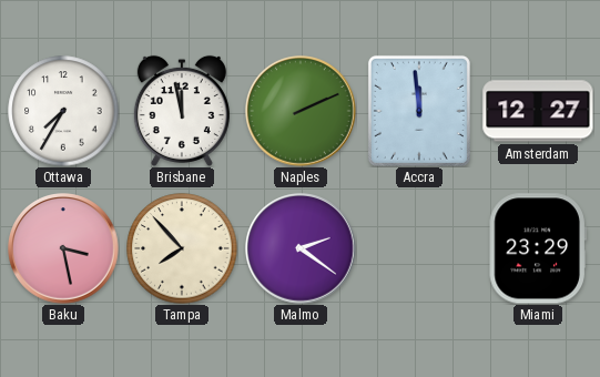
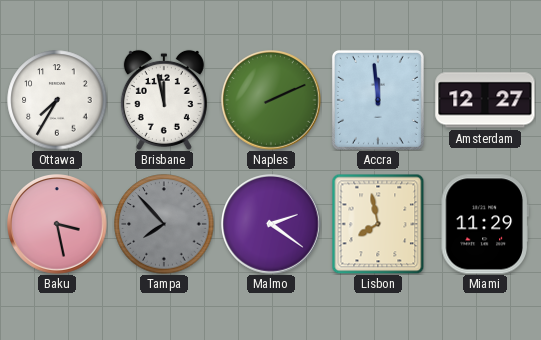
Tampa dial: cream -> grey
Lisbon: none -> 7:58
Miami: 23:29 -> 11:29
